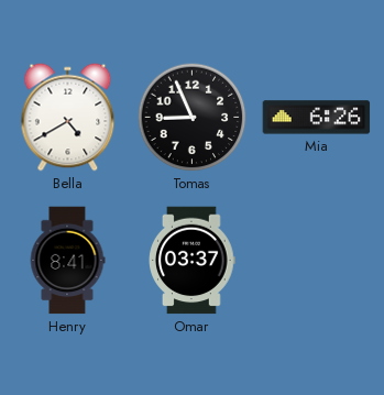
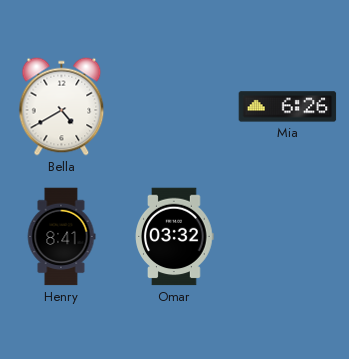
Tomas: 8:56 -> none
Omar: 03:37 -> 03:32
